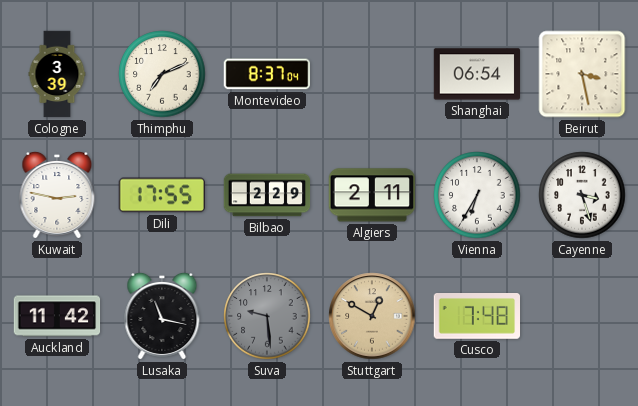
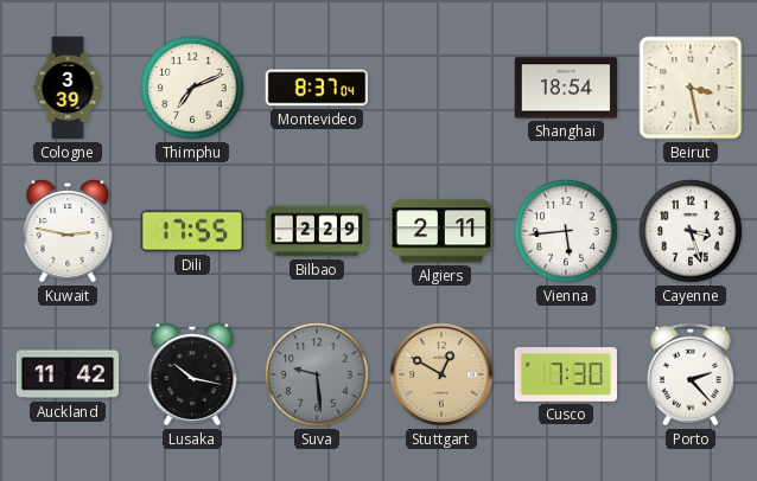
Shanghai: 06:54 -> 18:54
Vienna: 6:35 -> 5:44
Lusaka: 11:17 -> 10:17
Cusco: 7:48 -> 7:30
Porto: none -> 2:23
